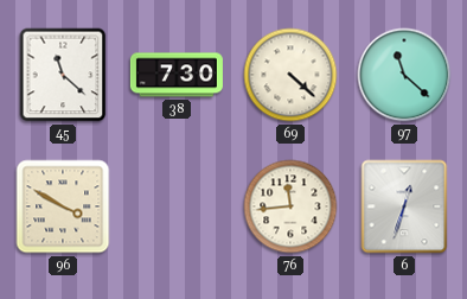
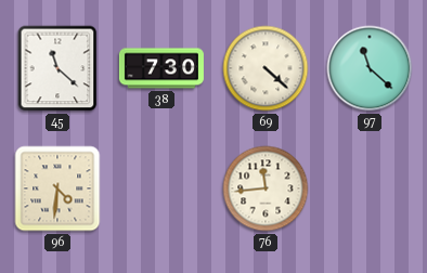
96: 3:50 -> 4:31
6: 12:33 -> none
